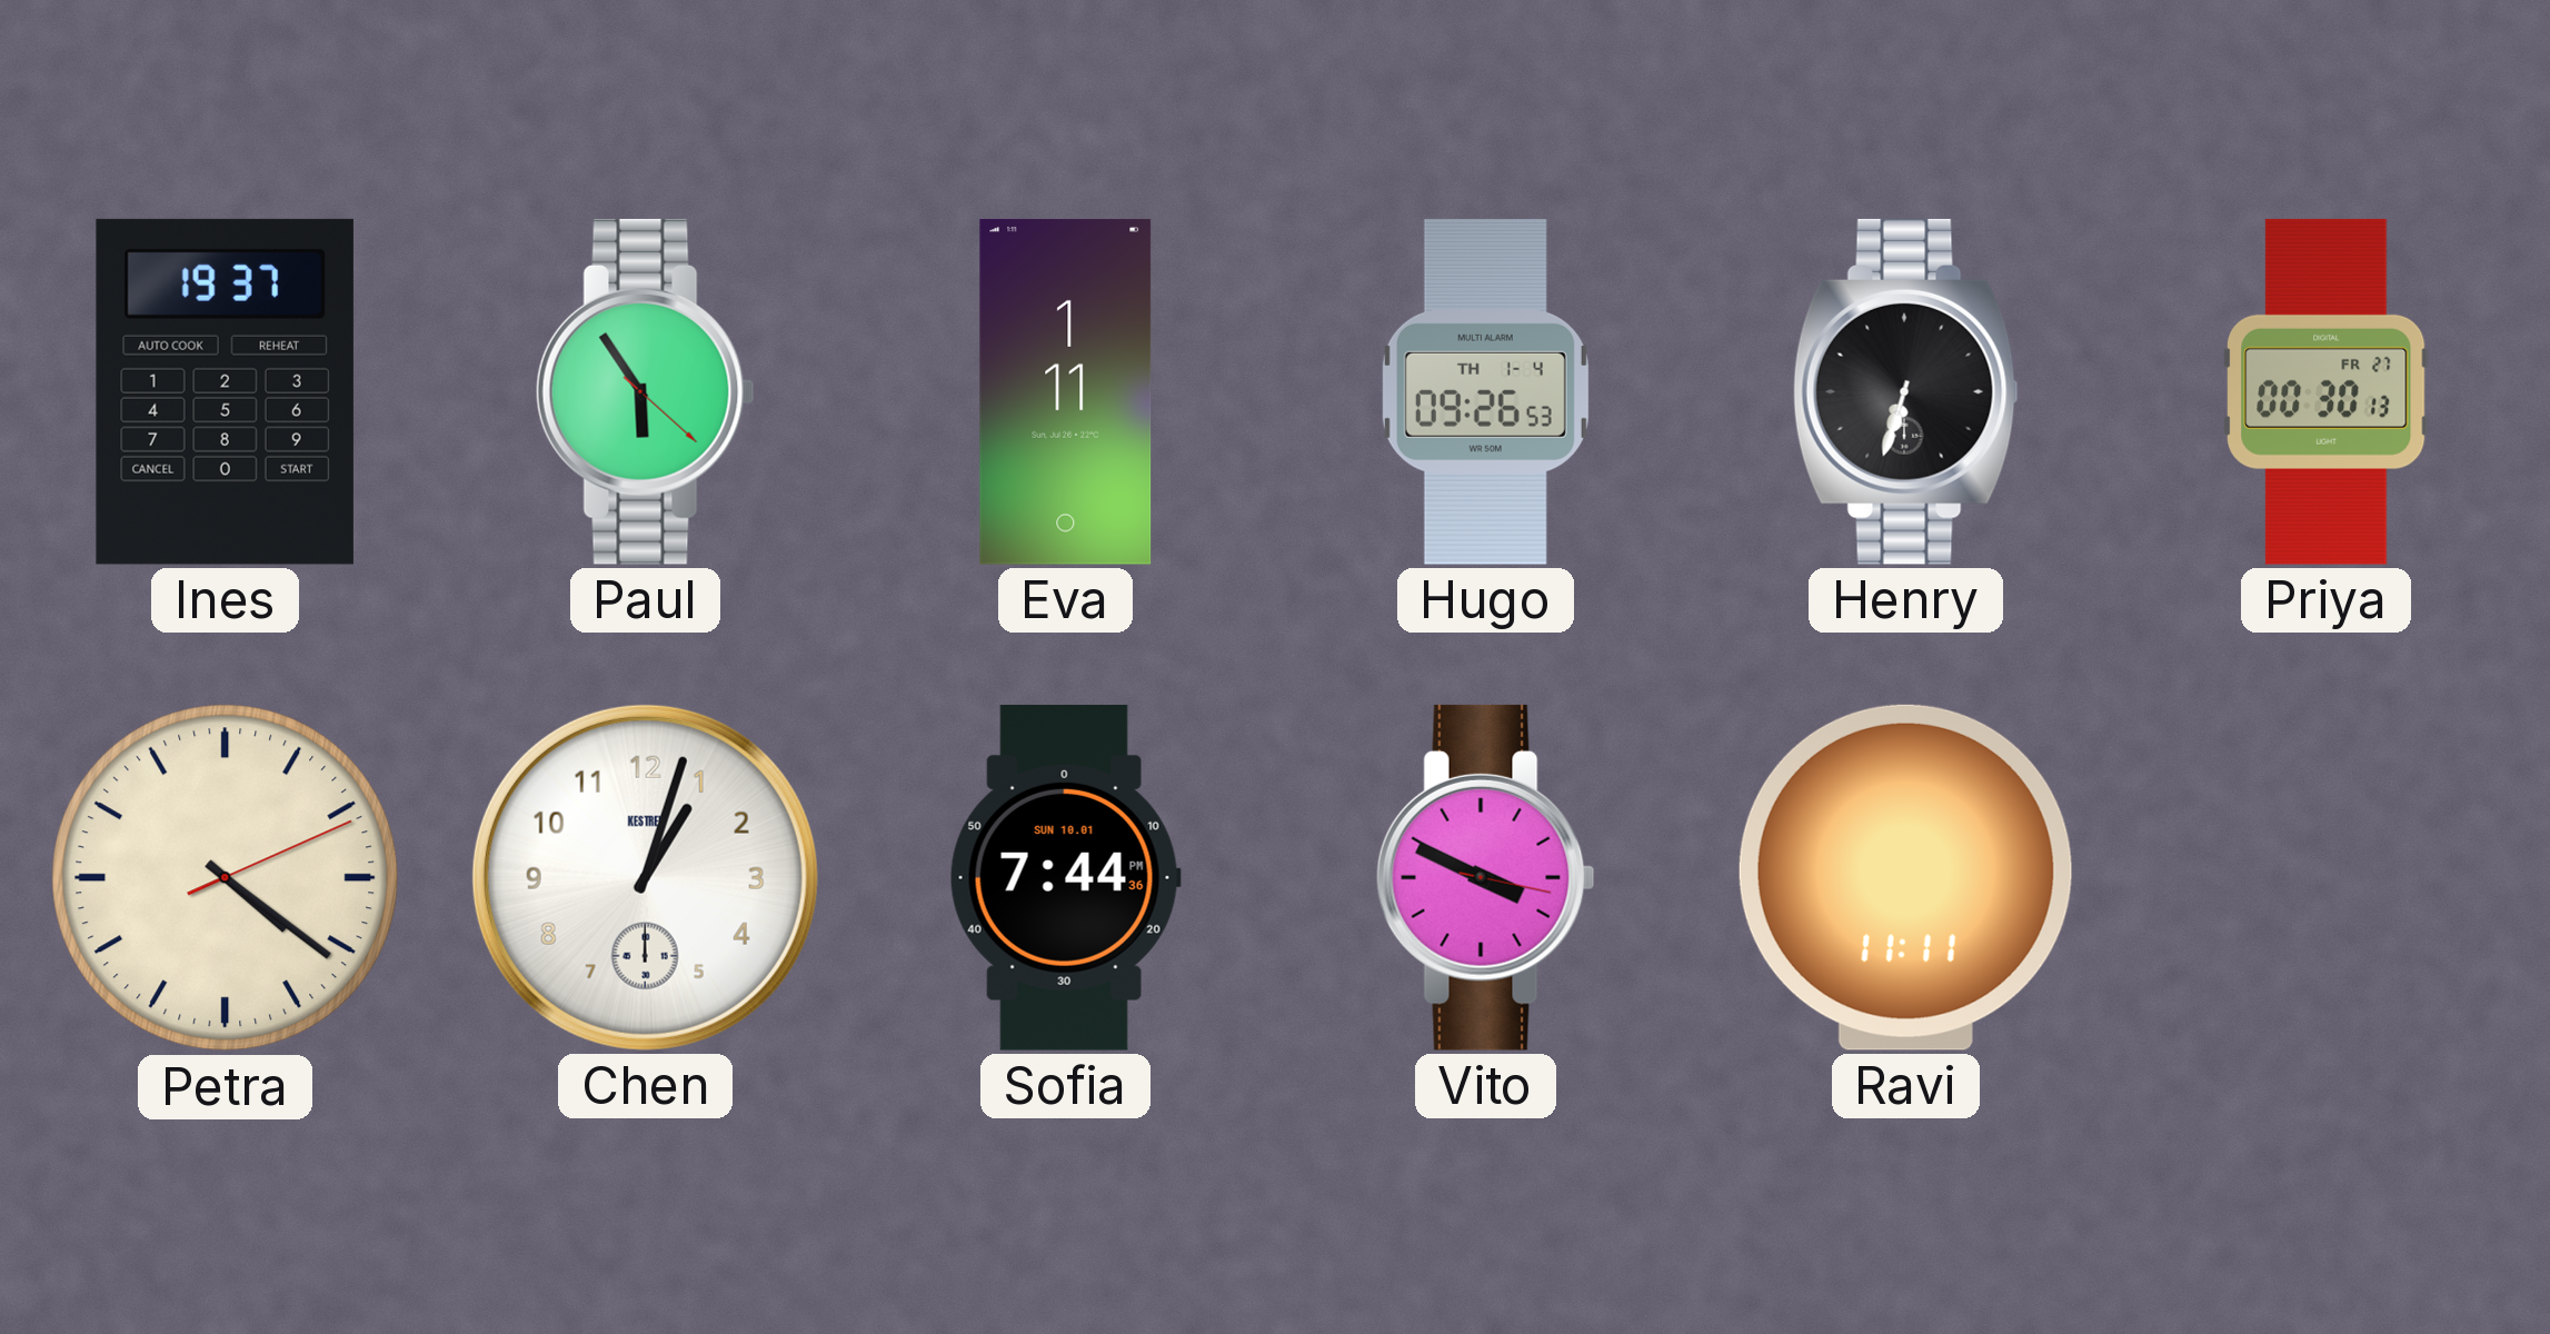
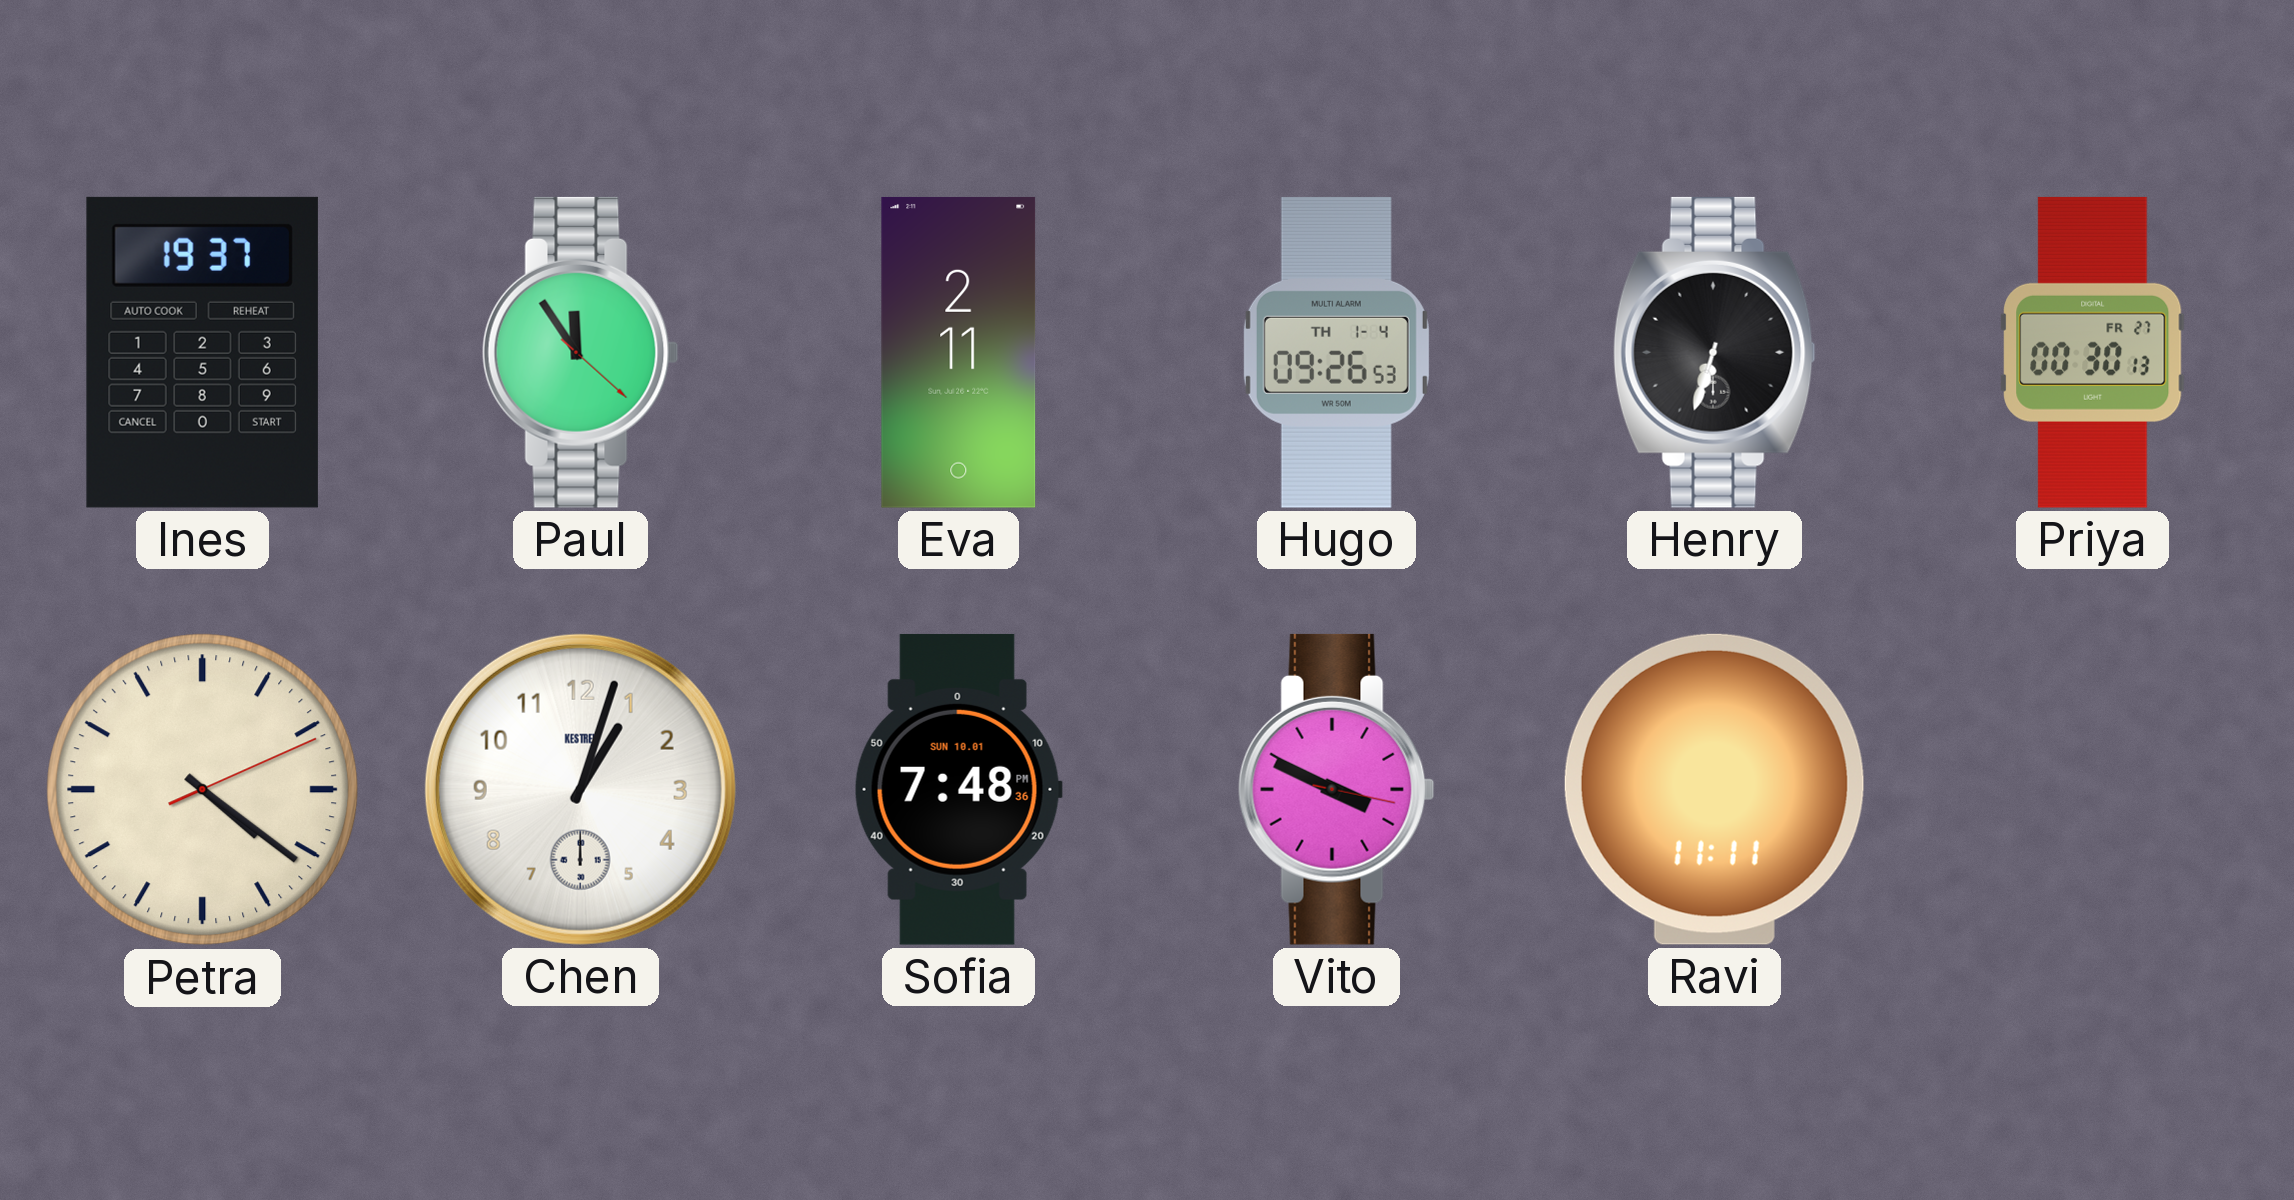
Paul: 5:54 -> 11:54
Eva: 1:11 -> 2:11
Sofia: 7:44 -> 7:48
